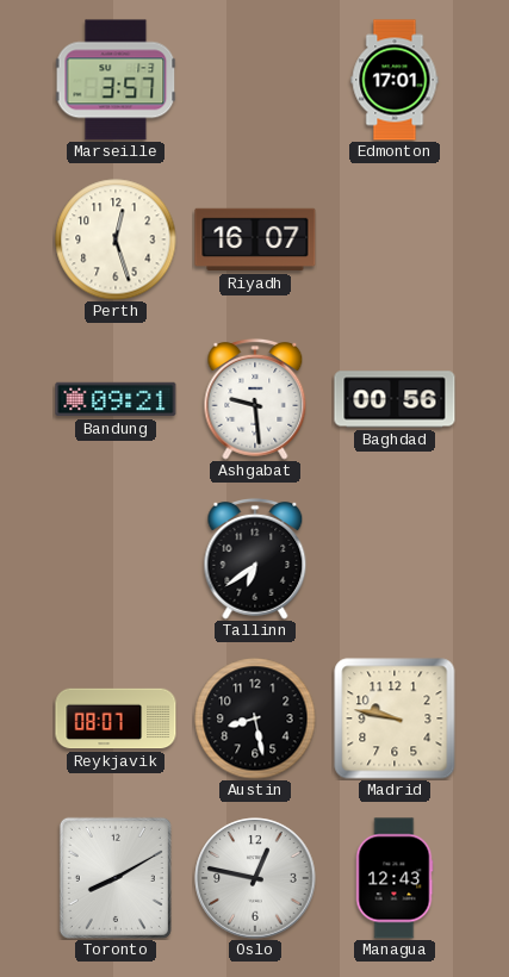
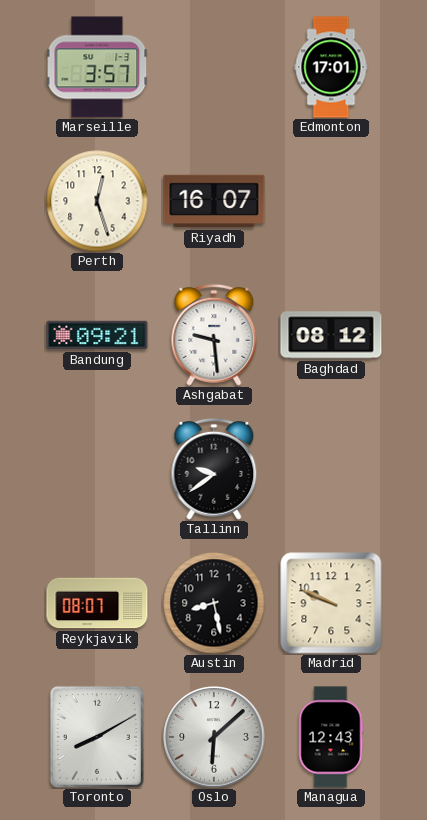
Baghdad: 00:56 -> 08:12
Tallinn: 6:39 -> 9:39
Madrid: 9:47 -> 9:49
Oslo: 12:47 -> 6:08
